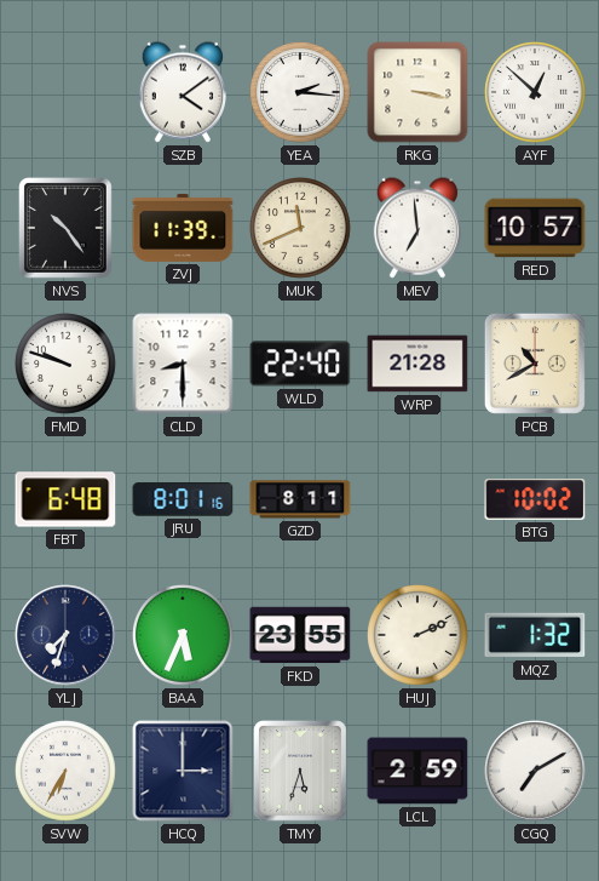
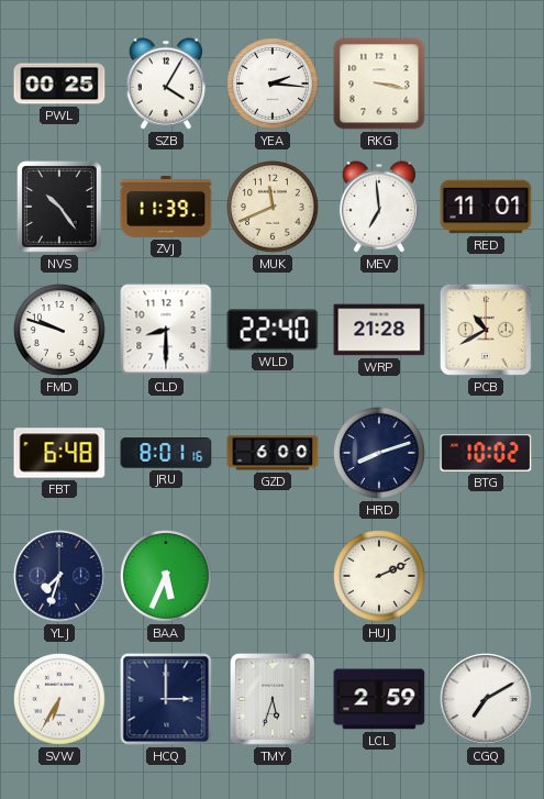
PWL: none -> 00:25
SZB: 4:09 -> 4:05
AYF: 12:52 -> none
RED: 10:57 -> 11:01
GZD: 8:11 -> 6:00
HRD: none -> 8:12
FKD: 23:55 -> none
MQZ: 1:32 -> none
